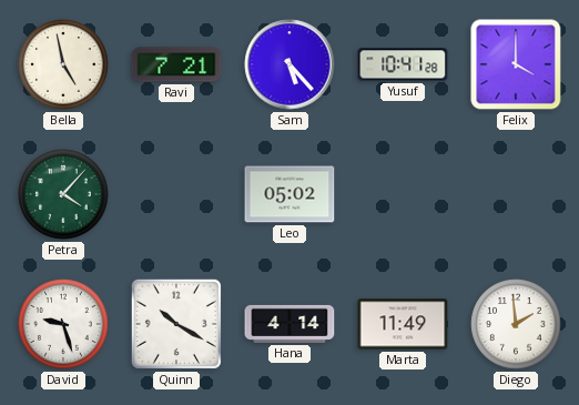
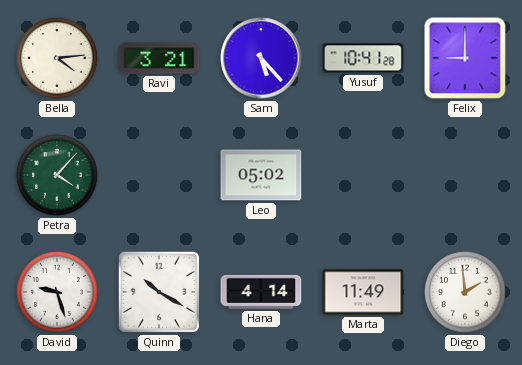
Bella: 4:58 -> 4:14
Ravi: 7:21 -> 3:21
Felix: 4:00 -> 9:00
